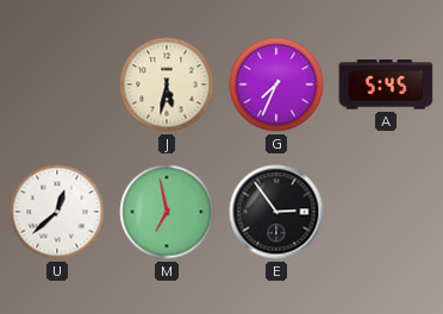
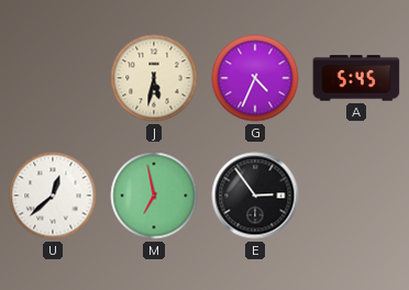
G: 7:34 -> 4:34
